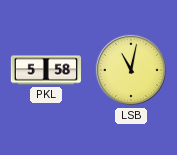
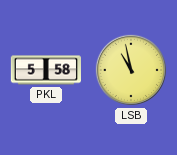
LSB: 11:02 -> 10:58
